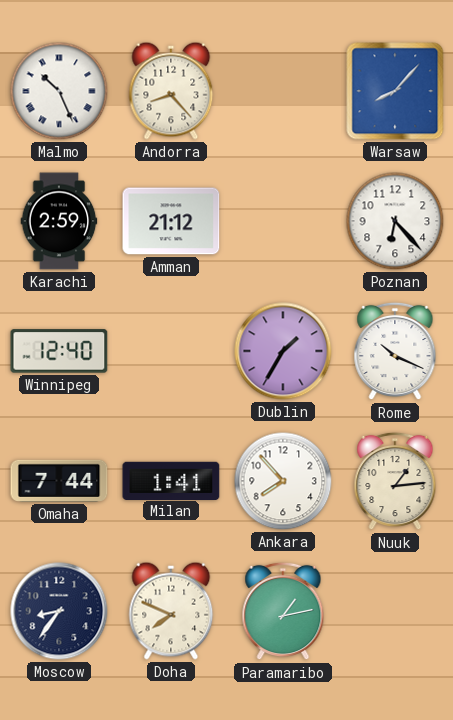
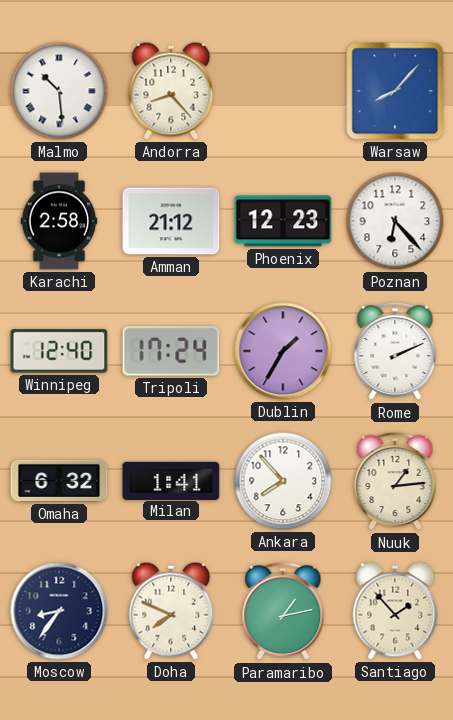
Malmo: 10:26 -> 10:29
Karachi: 2:59 -> 2:58
Phoenix: none -> 12:23
Tripoli: none -> 17:24
Rome: 10:19 -> 2:11
Omaha: 7:44 -> 6:32
Santiago: none -> 1:53
